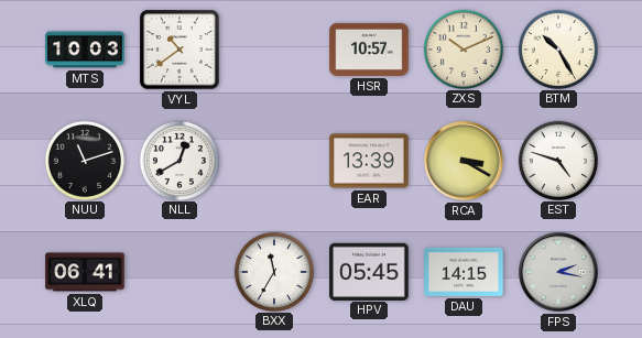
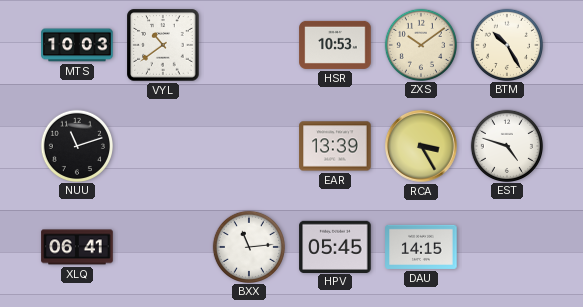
HSR: 10:57 -> 10:53
ZXS: 10:11 -> 10:09
NLL: 12:40 -> none
RCA: 3:20 -> 3:25
BXX: 11:35 -> 11:14
FPS: 2:17 -> none
